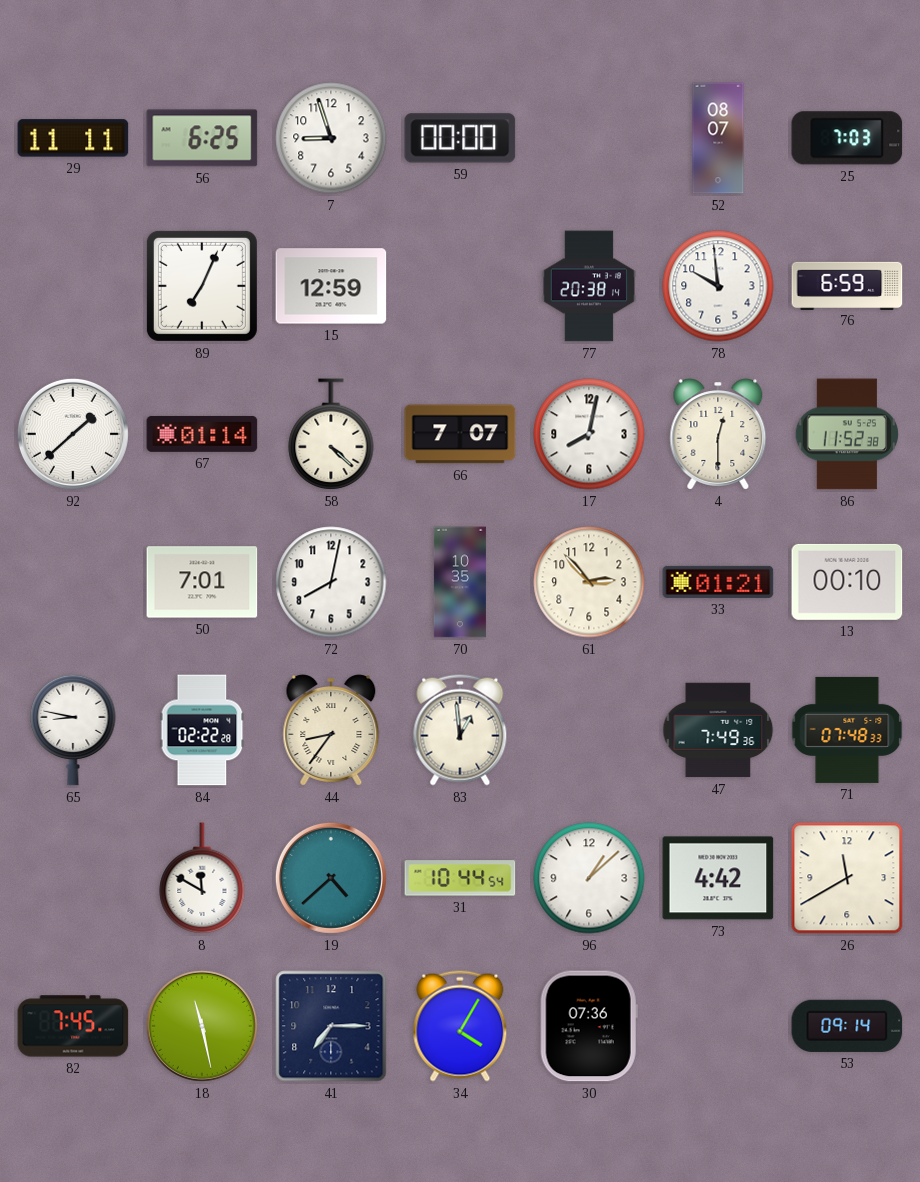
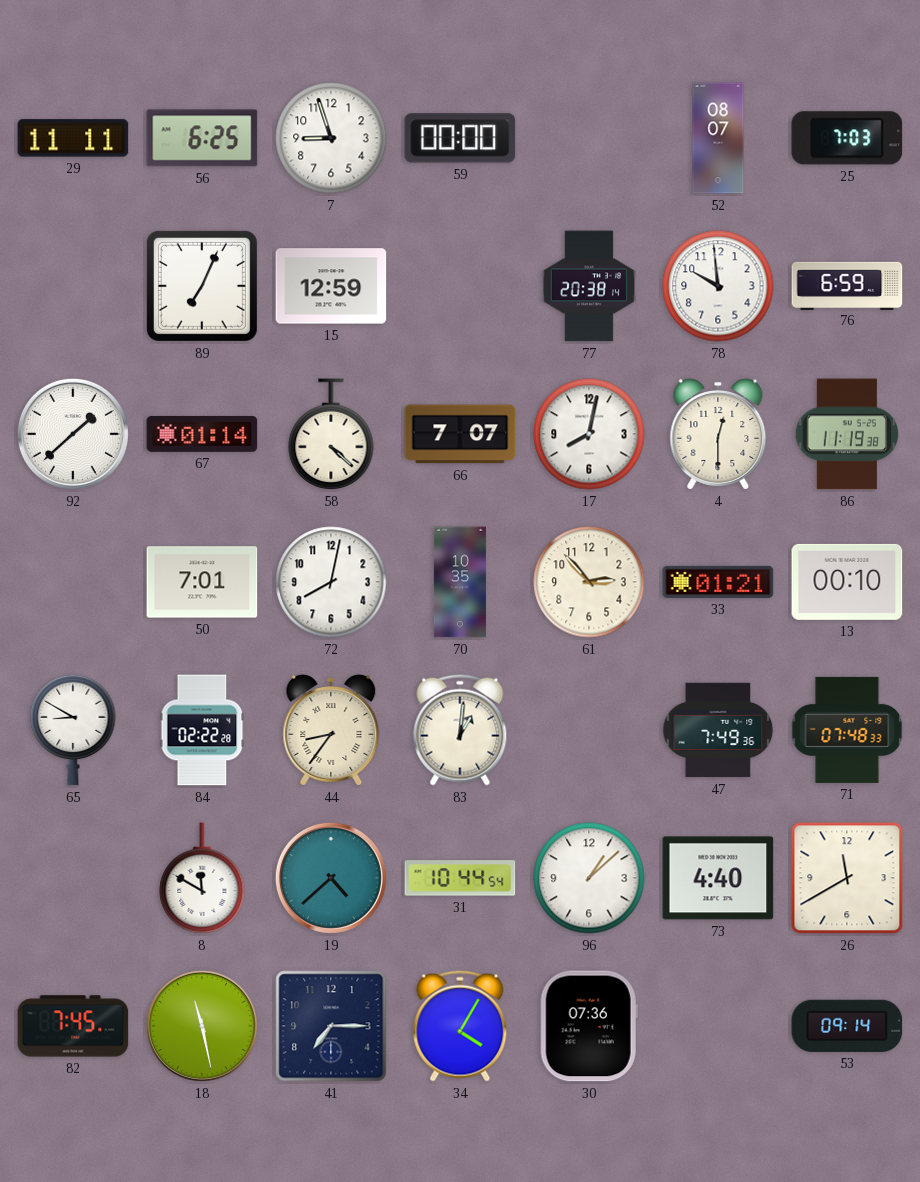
86: 11:52 -> 11:19
65: 8:47 -> 8:50
83: 12:59 -> 1:01
73: 4:42 -> 4:40
